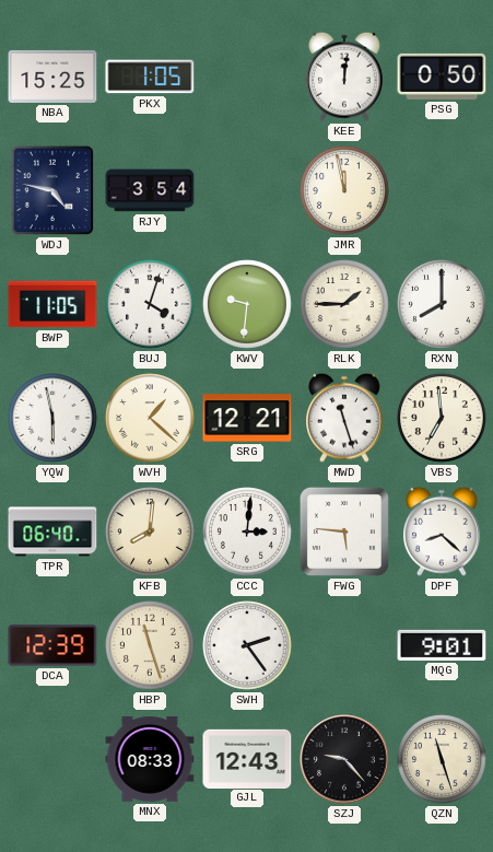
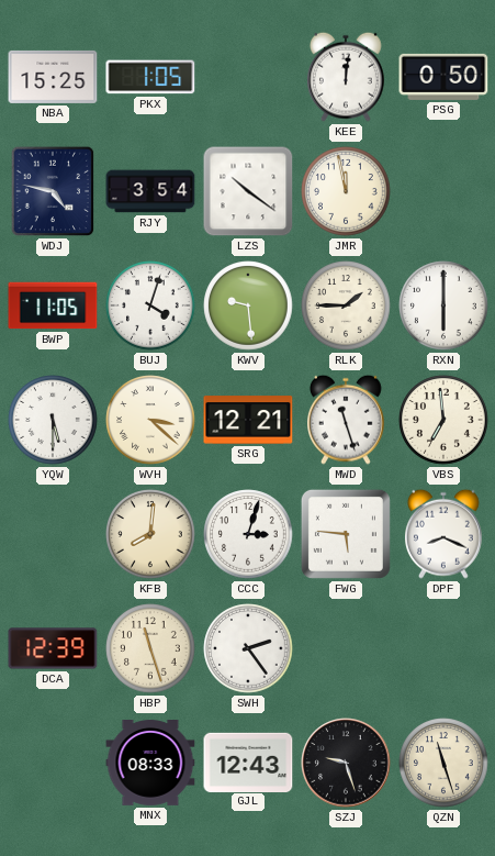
LZS: none -> 10:21
KWV: 9:31 -> 9:29
RXN: 8:00 -> 6:00
YQW: 5:58 -> 5:30
WVH: 1:22 -> 3:22
TPR: 06:40 -> none
CCC: 3:01 -> 3:03
DPF: 8:22 -> 8:19
MQG: 9:01 -> none
SZJ: 9:23 -> 9:27
